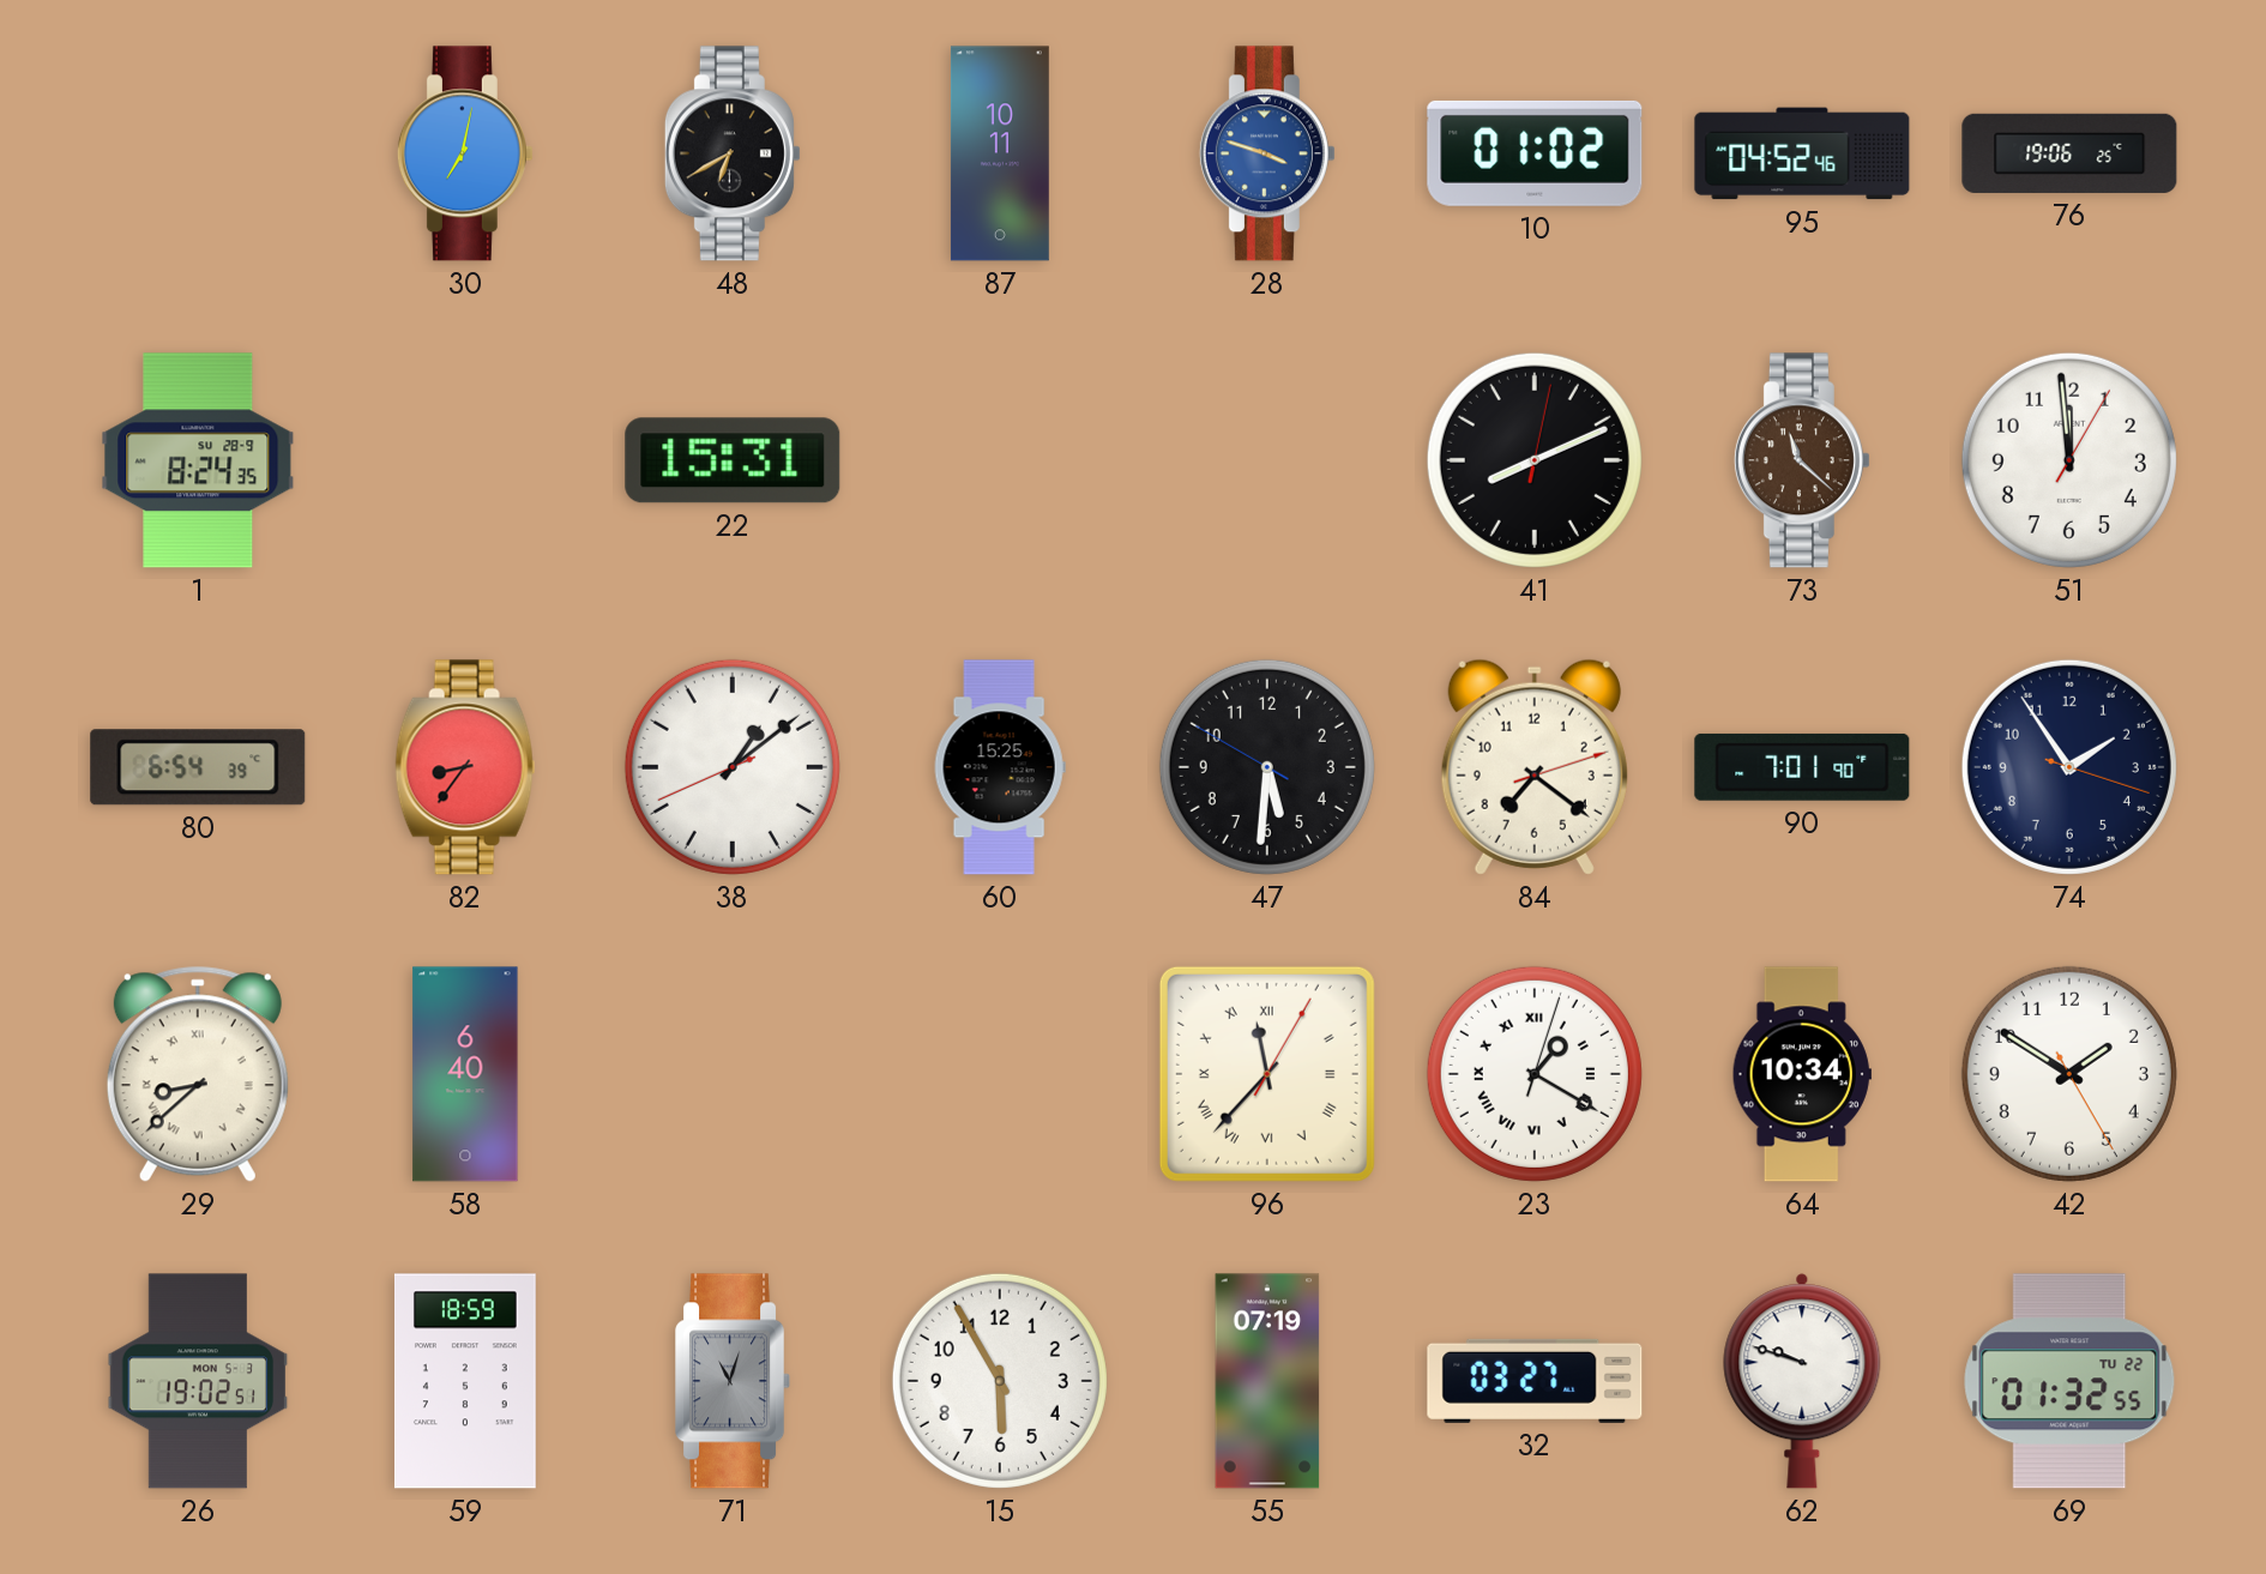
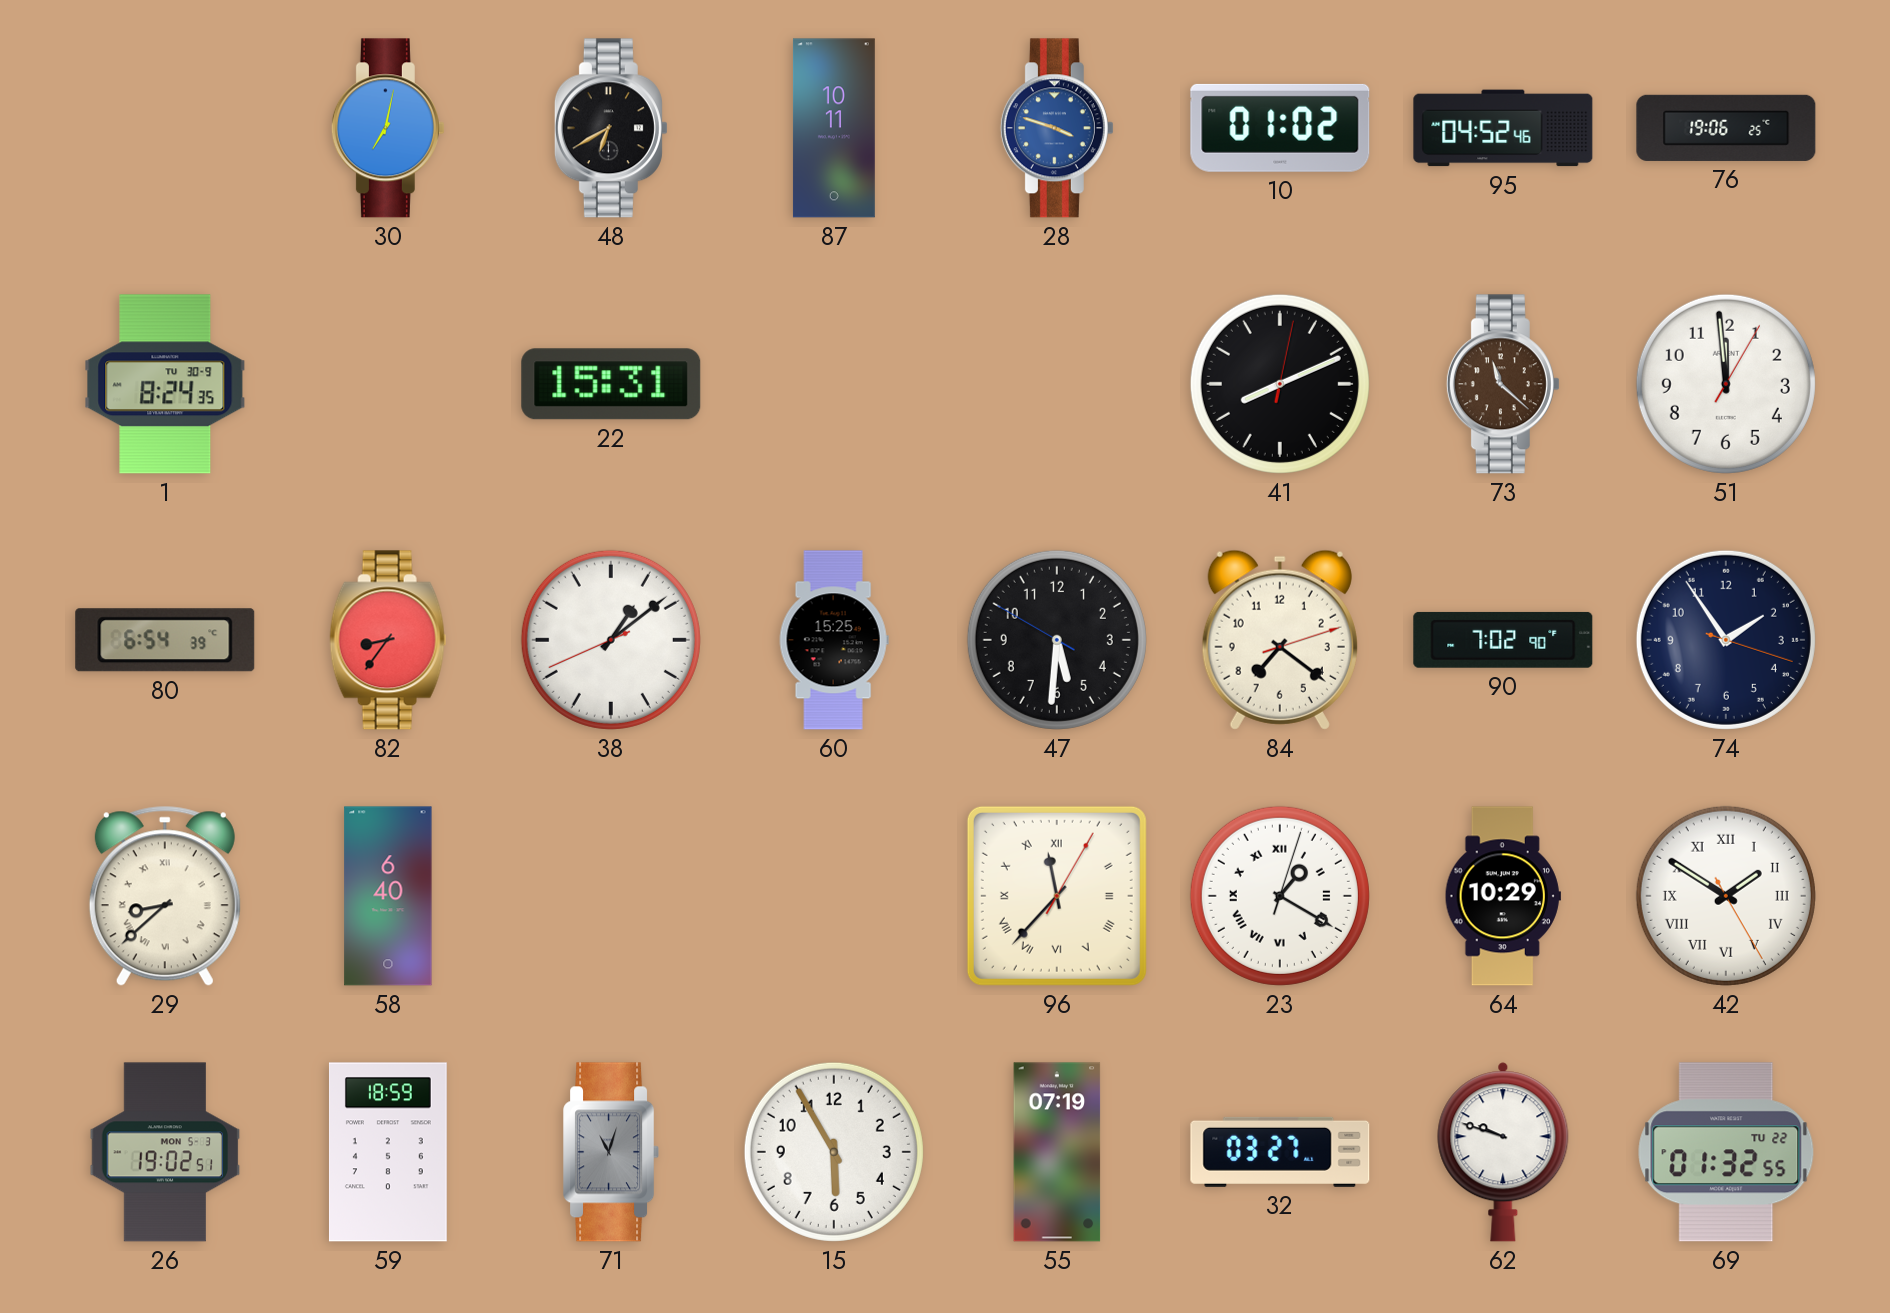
1 date: SU 28-9 -> TU 30-9
90: 7:01 -> 7:02
64: 10:34 -> 10:29
42 numerals: Arabic -> Roman
